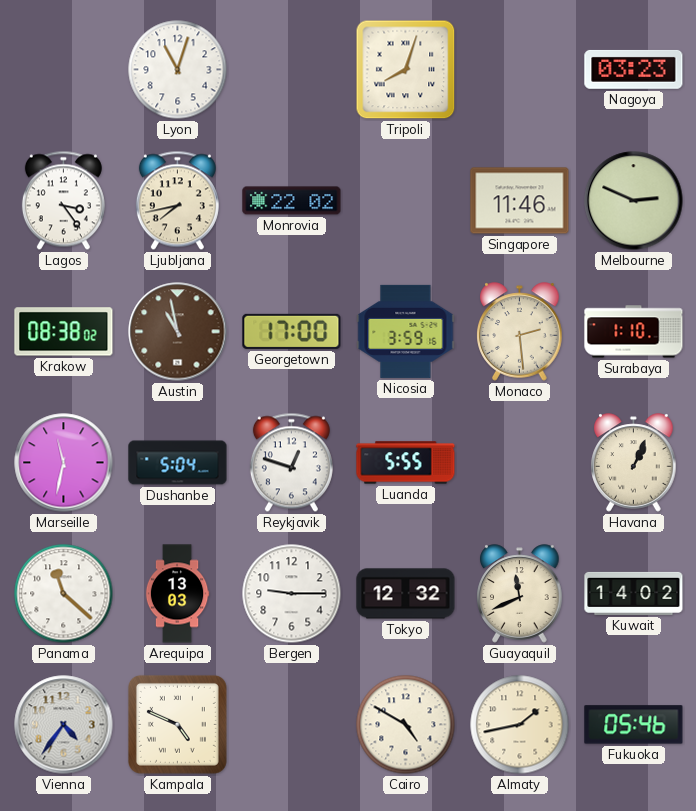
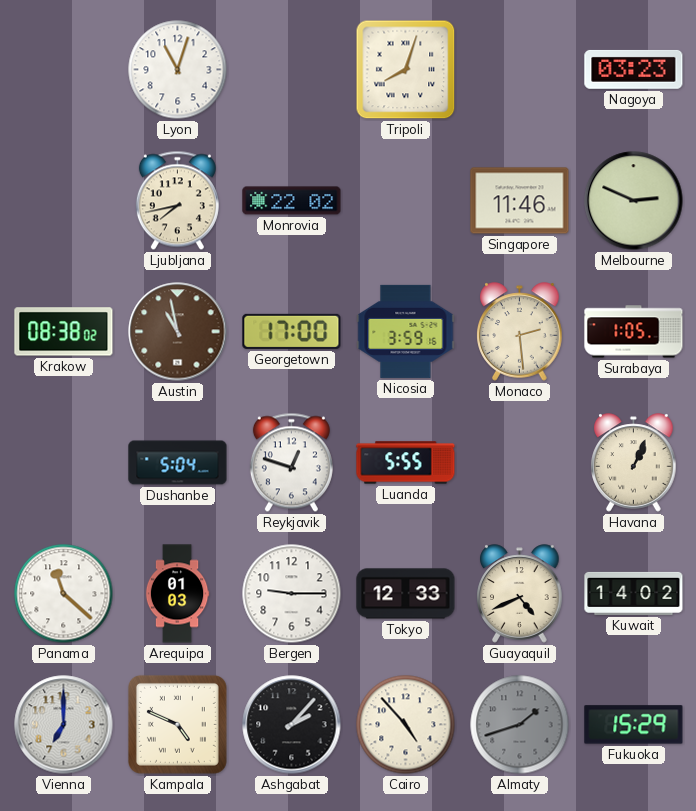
Lagos: 3:24 -> none
Surabaya: 1:10 -> 1:05
Marseille: 11:32 -> none
Arequipa: 13:03 -> 01:03
Tokyo: 12:32 -> 12:33
Guayaquil: 11:41 -> 4:41
Vienna: 4:36 -> 7:00
Ashgabat: none -> 2:07
Cairo: 4:50 -> 4:53
Almaty: 1:43 -> 1:42
Almaty dial: cream -> grey
Fukuoka: 05:46 -> 15:29
